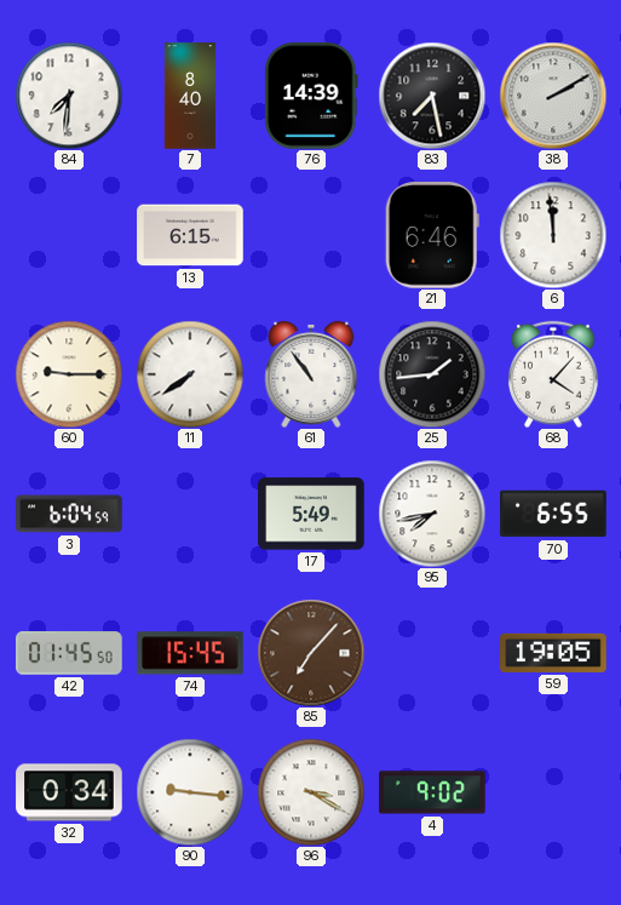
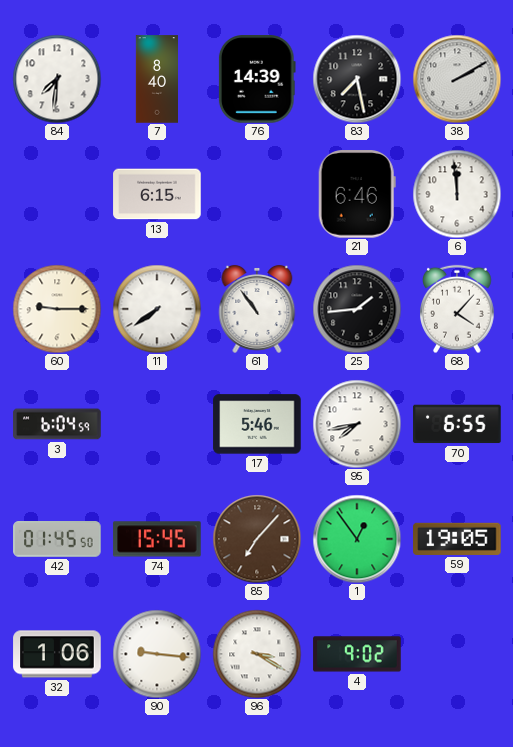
17: 5:49 -> 5:46
1: none -> 12:54
32: 0:34 -> 1:06
